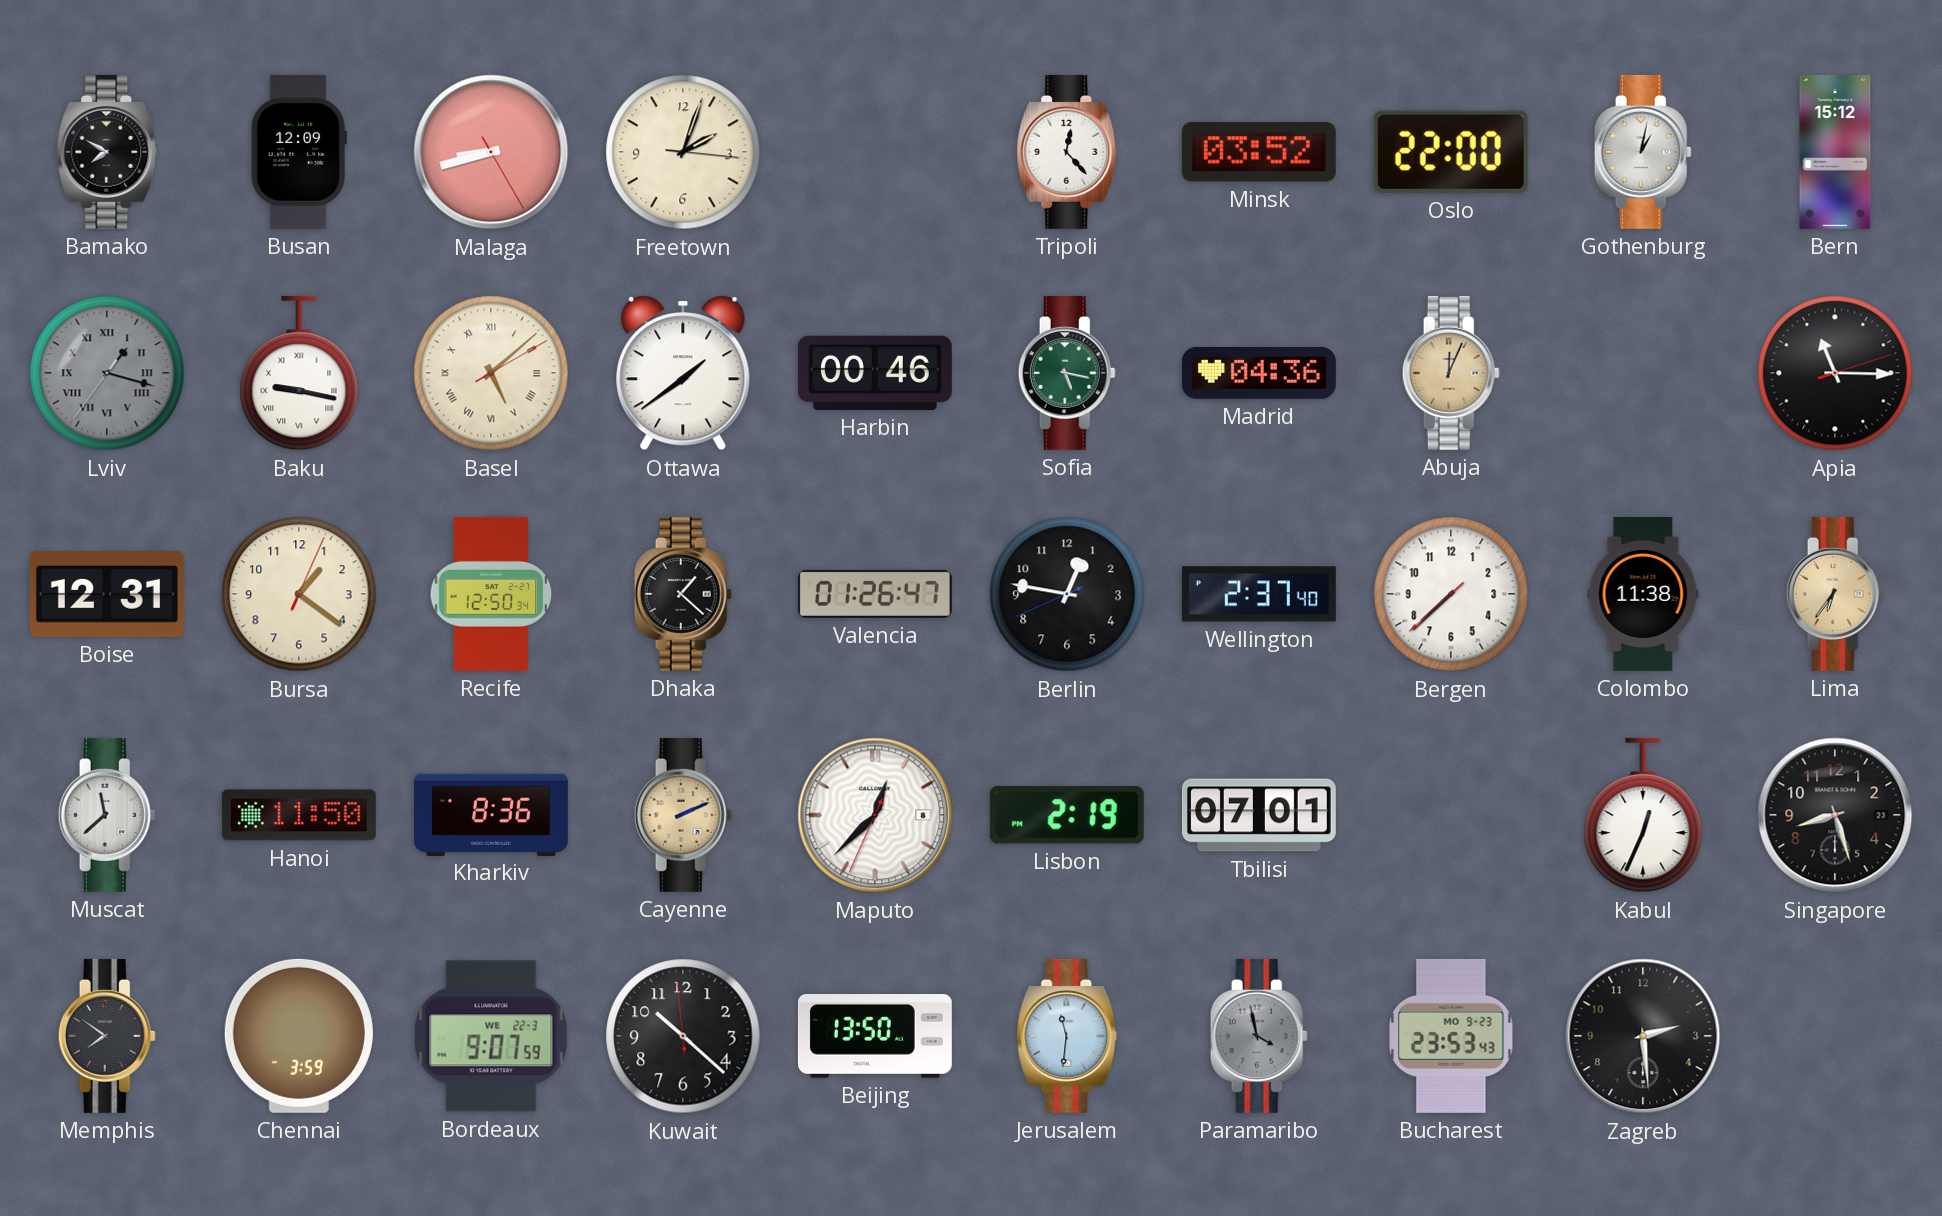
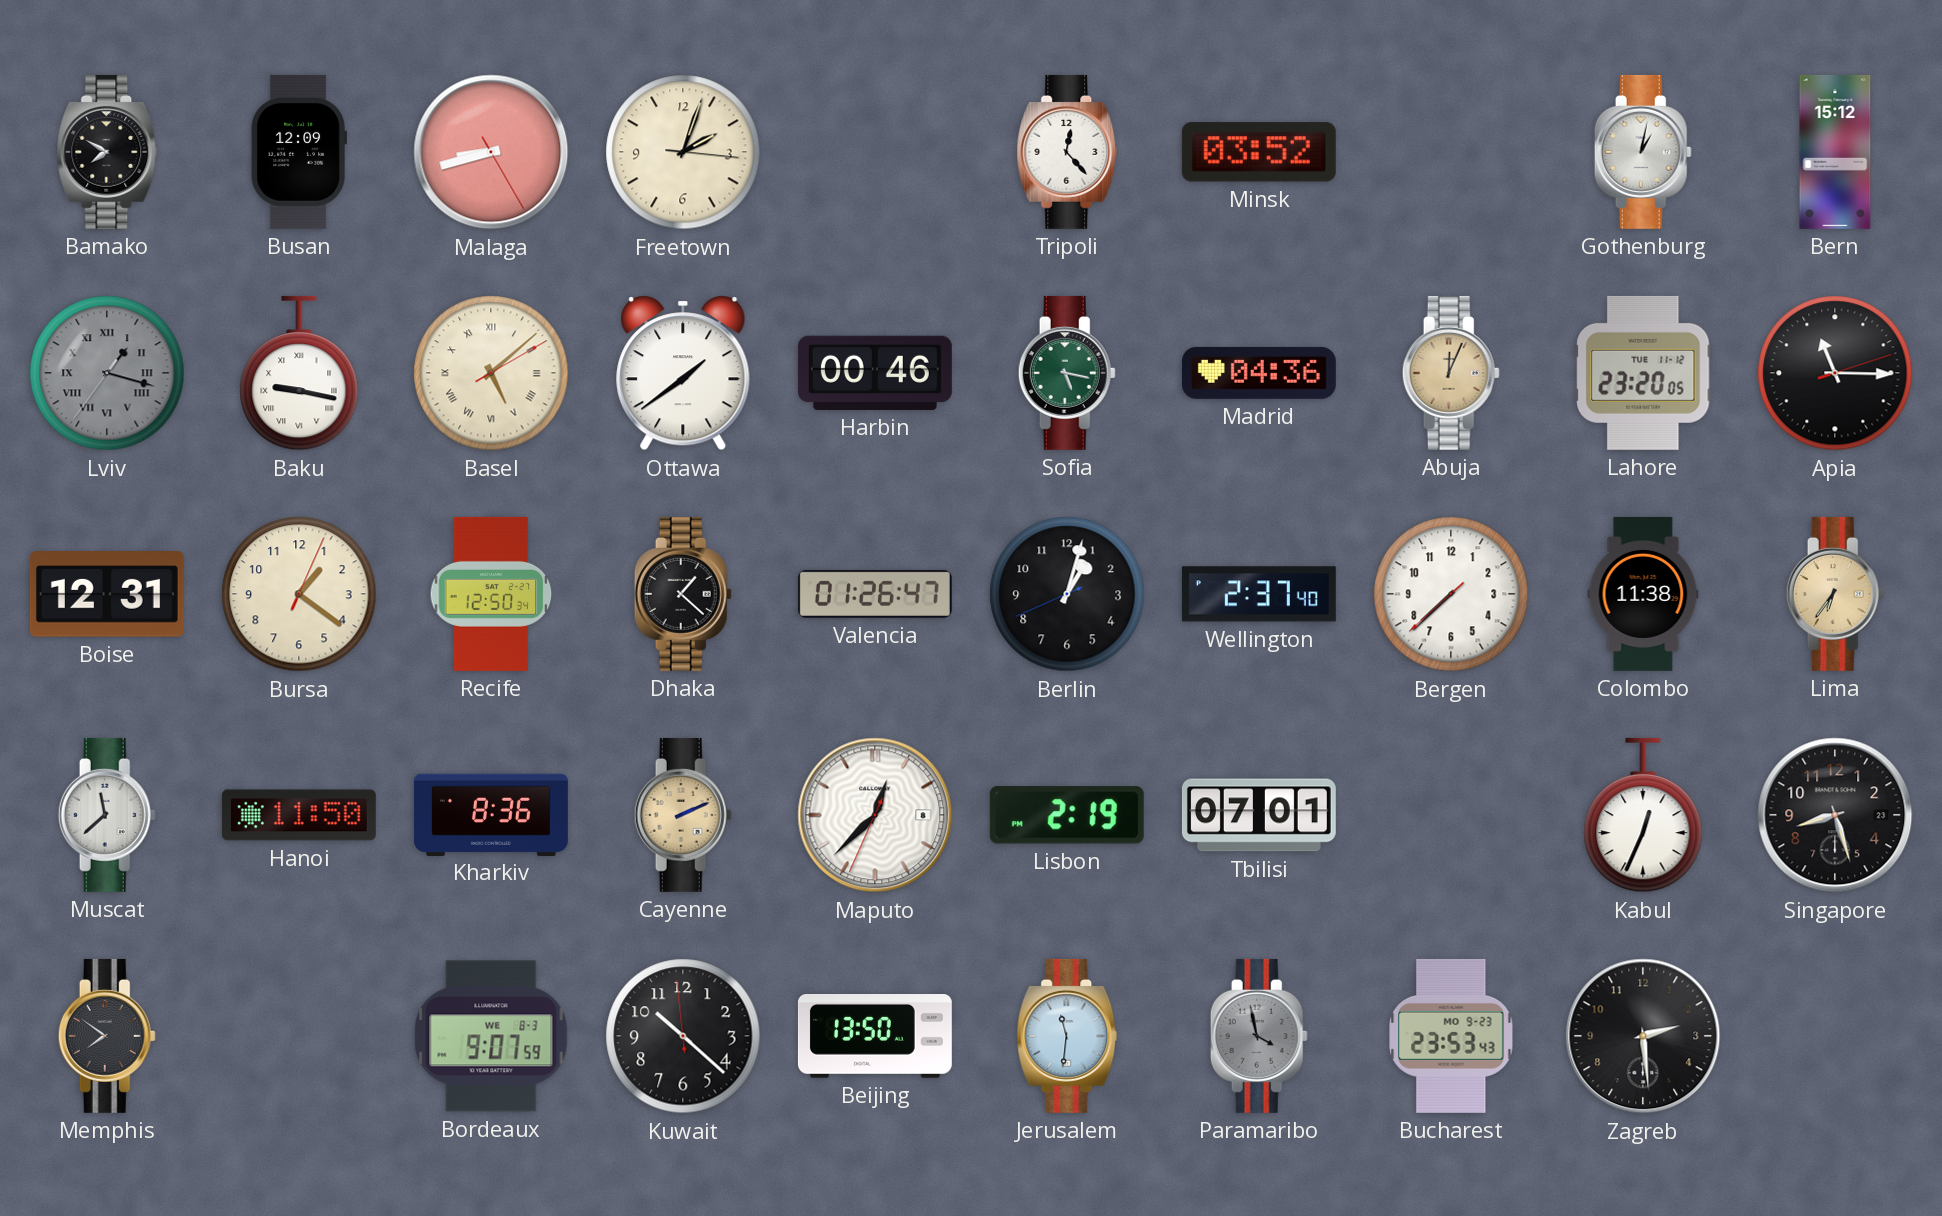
Oslo: 22:00 -> none
Lahore: none -> 23:20
Berlin: 12:46 -> 1:02
Chennai: 3:59 -> none
Bordeaux date: WE 22-3 -> WE 8-3
